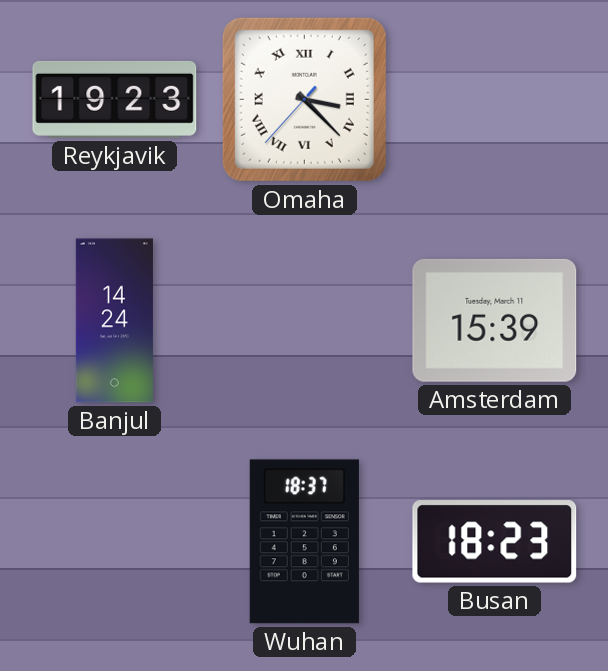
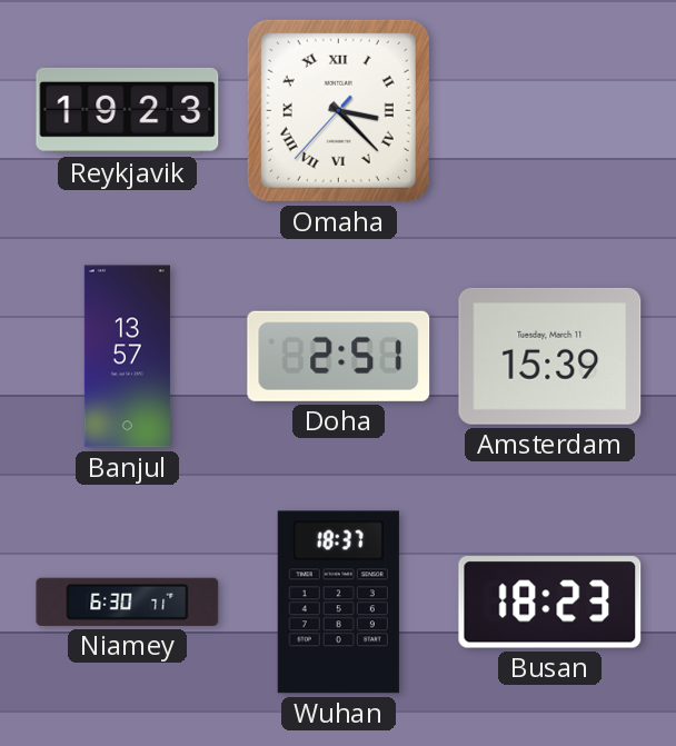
Banjul: 14:24 -> 13:57
Doha: none -> 2:51
Niamey: none -> 6:30
